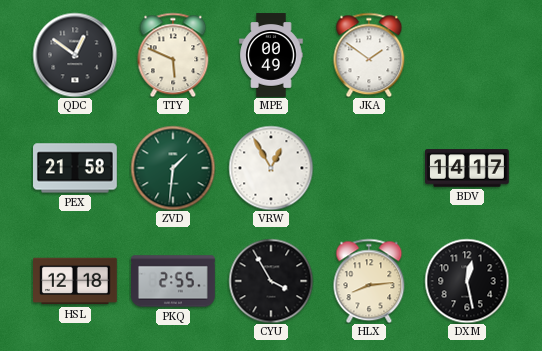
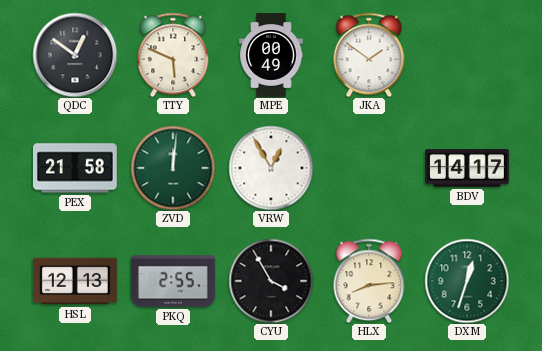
ZVD: 1:31 -> 12:01
HSL: 12:18 -> 12:13
DXM: 12:28 -> 12:33
DXM dial: black -> green
